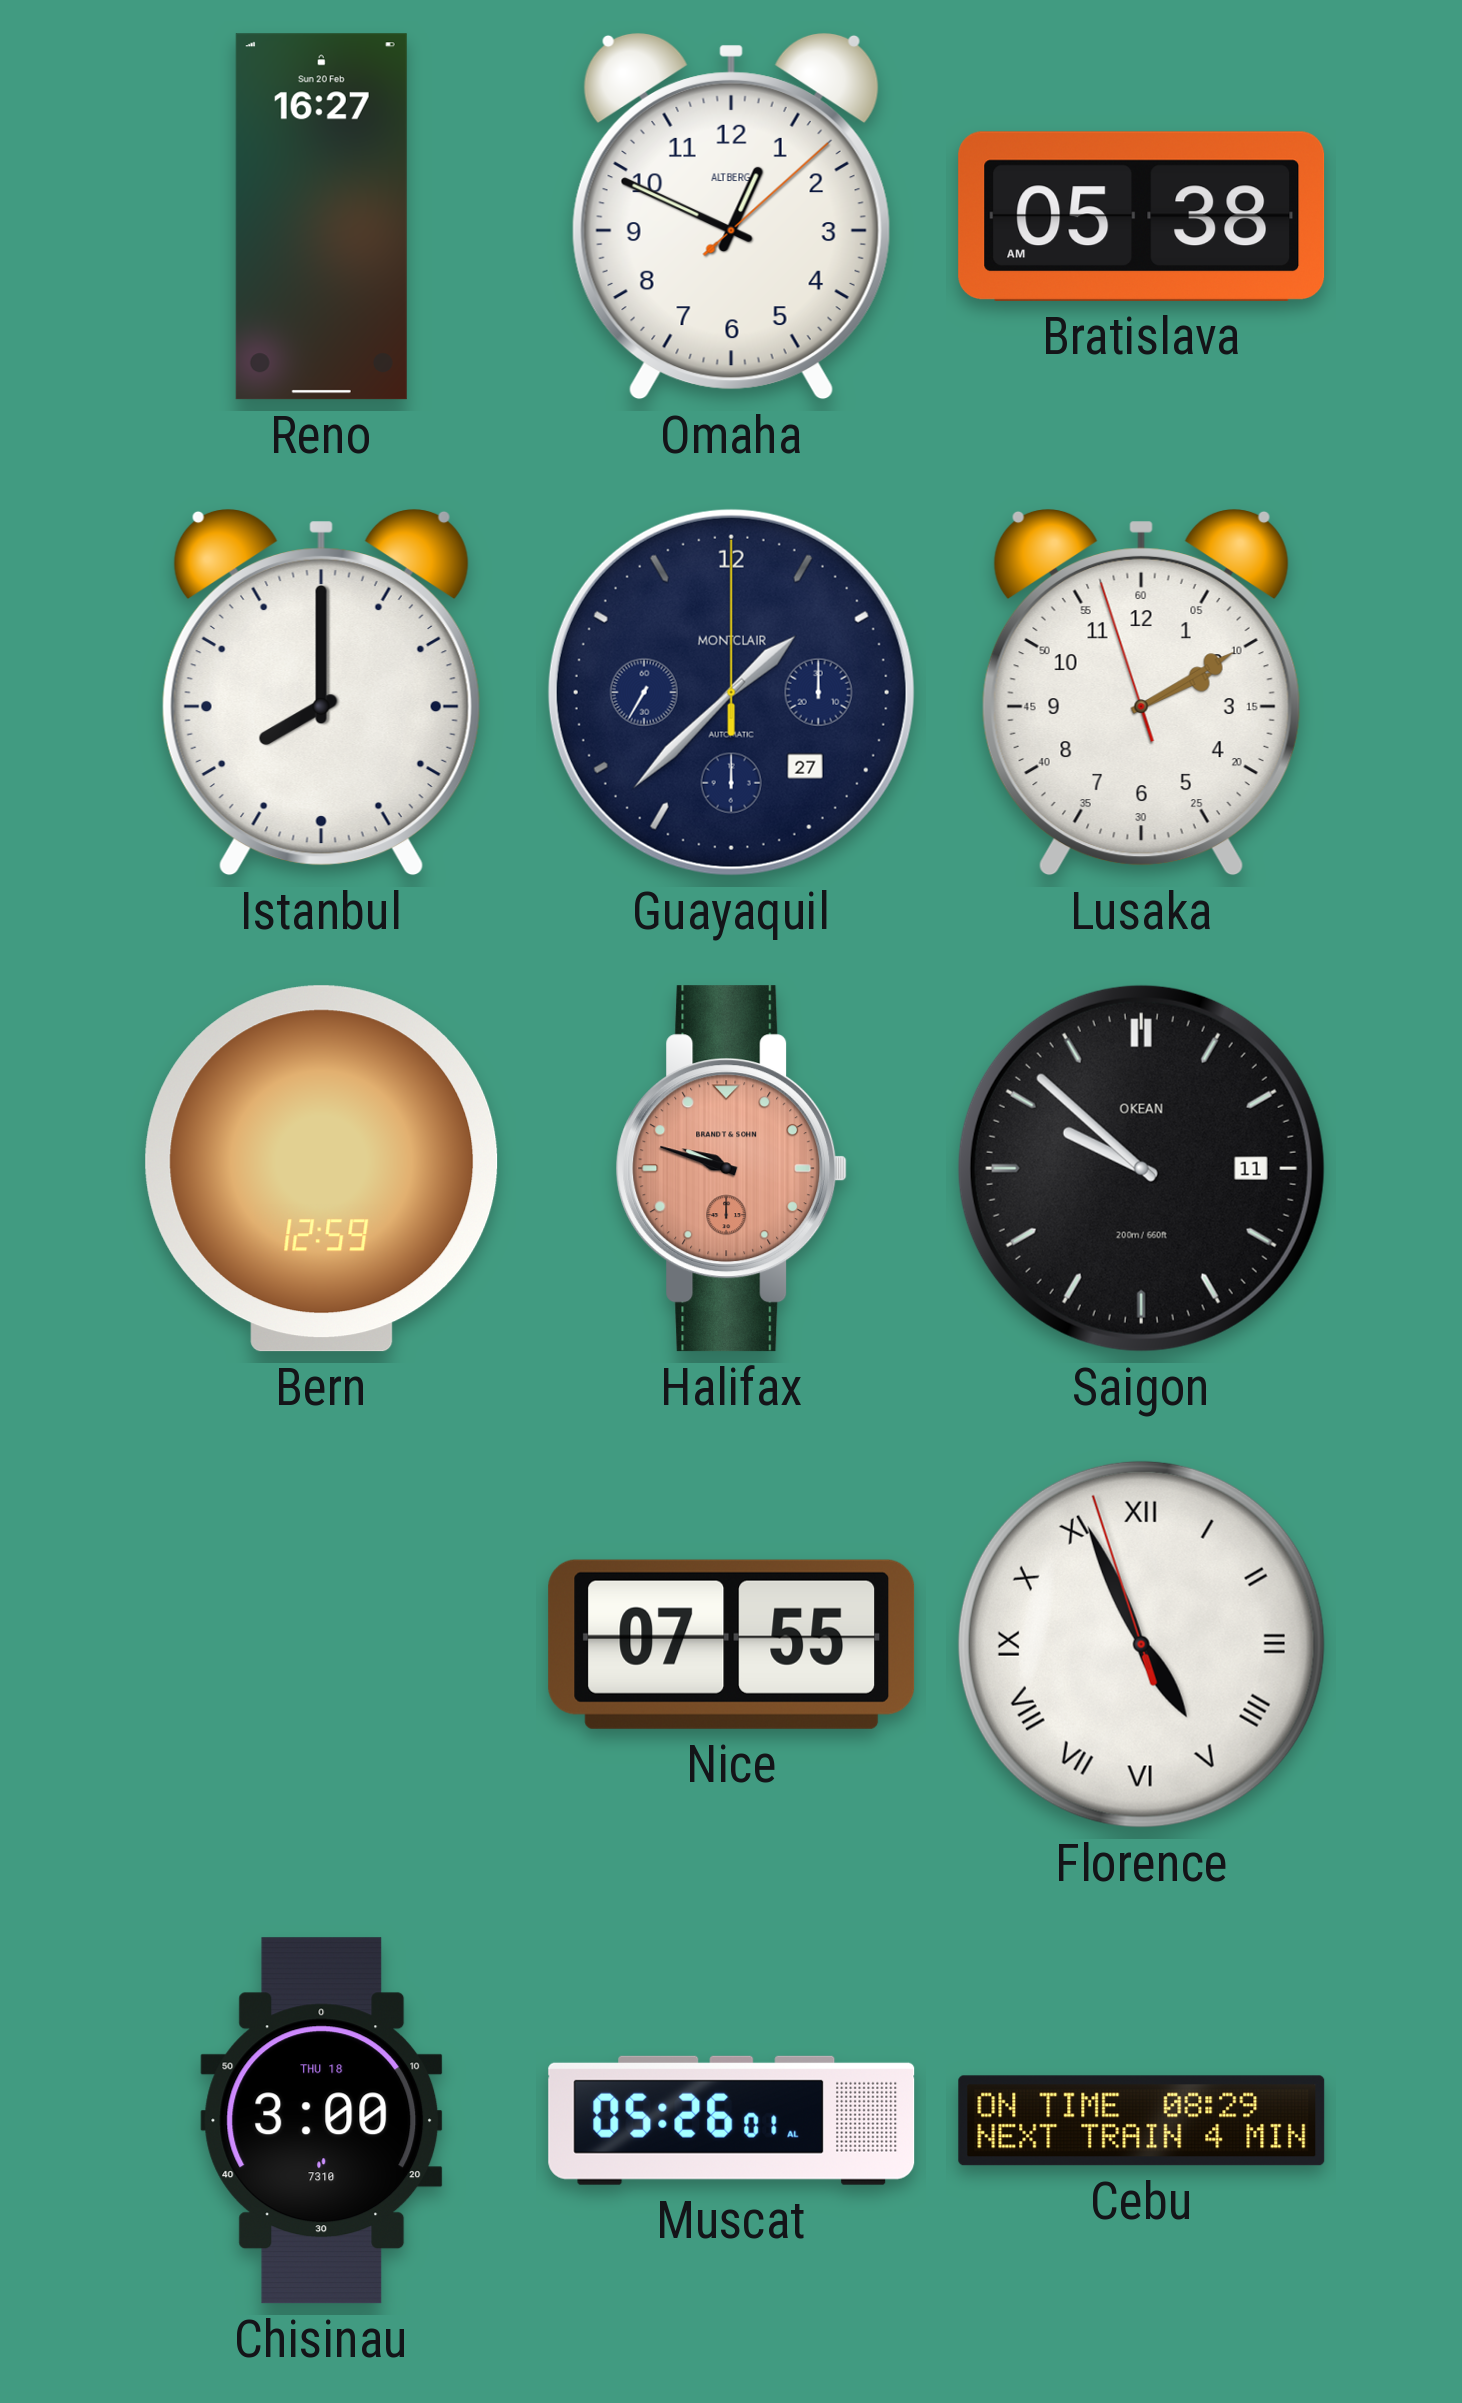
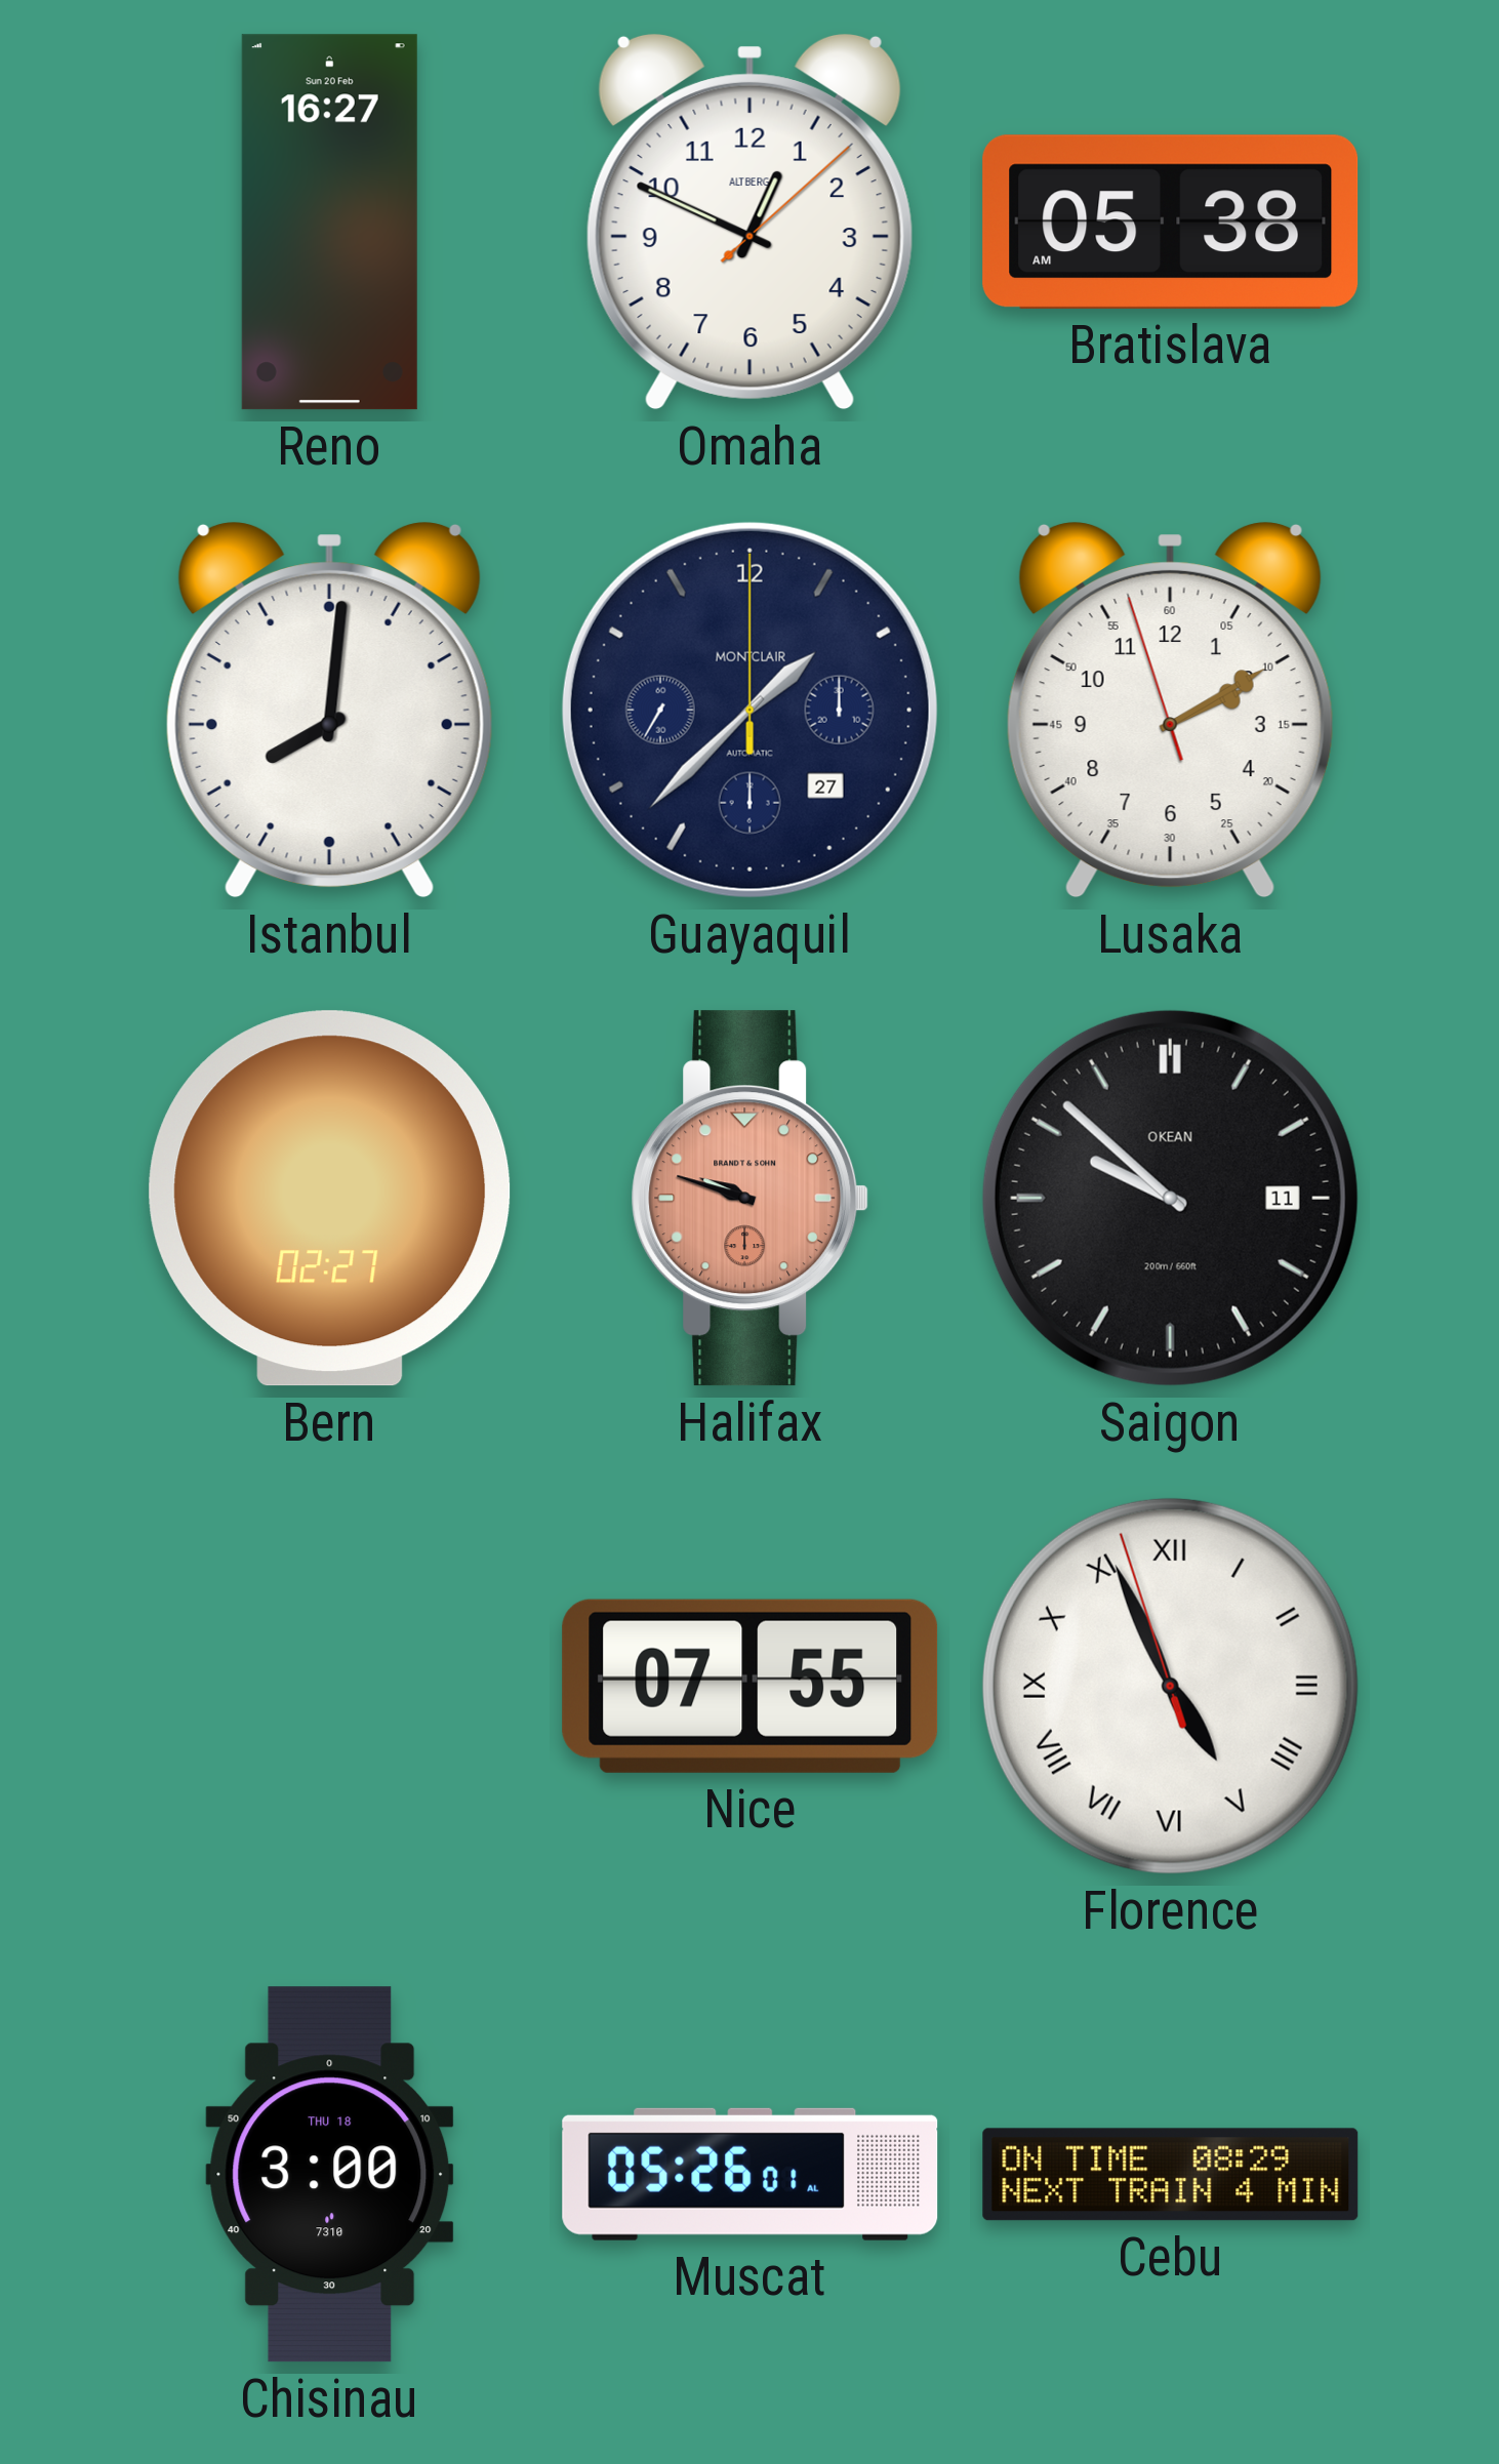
Istanbul: 8:00 -> 8:01
Bern: 12:59 -> 02:27
